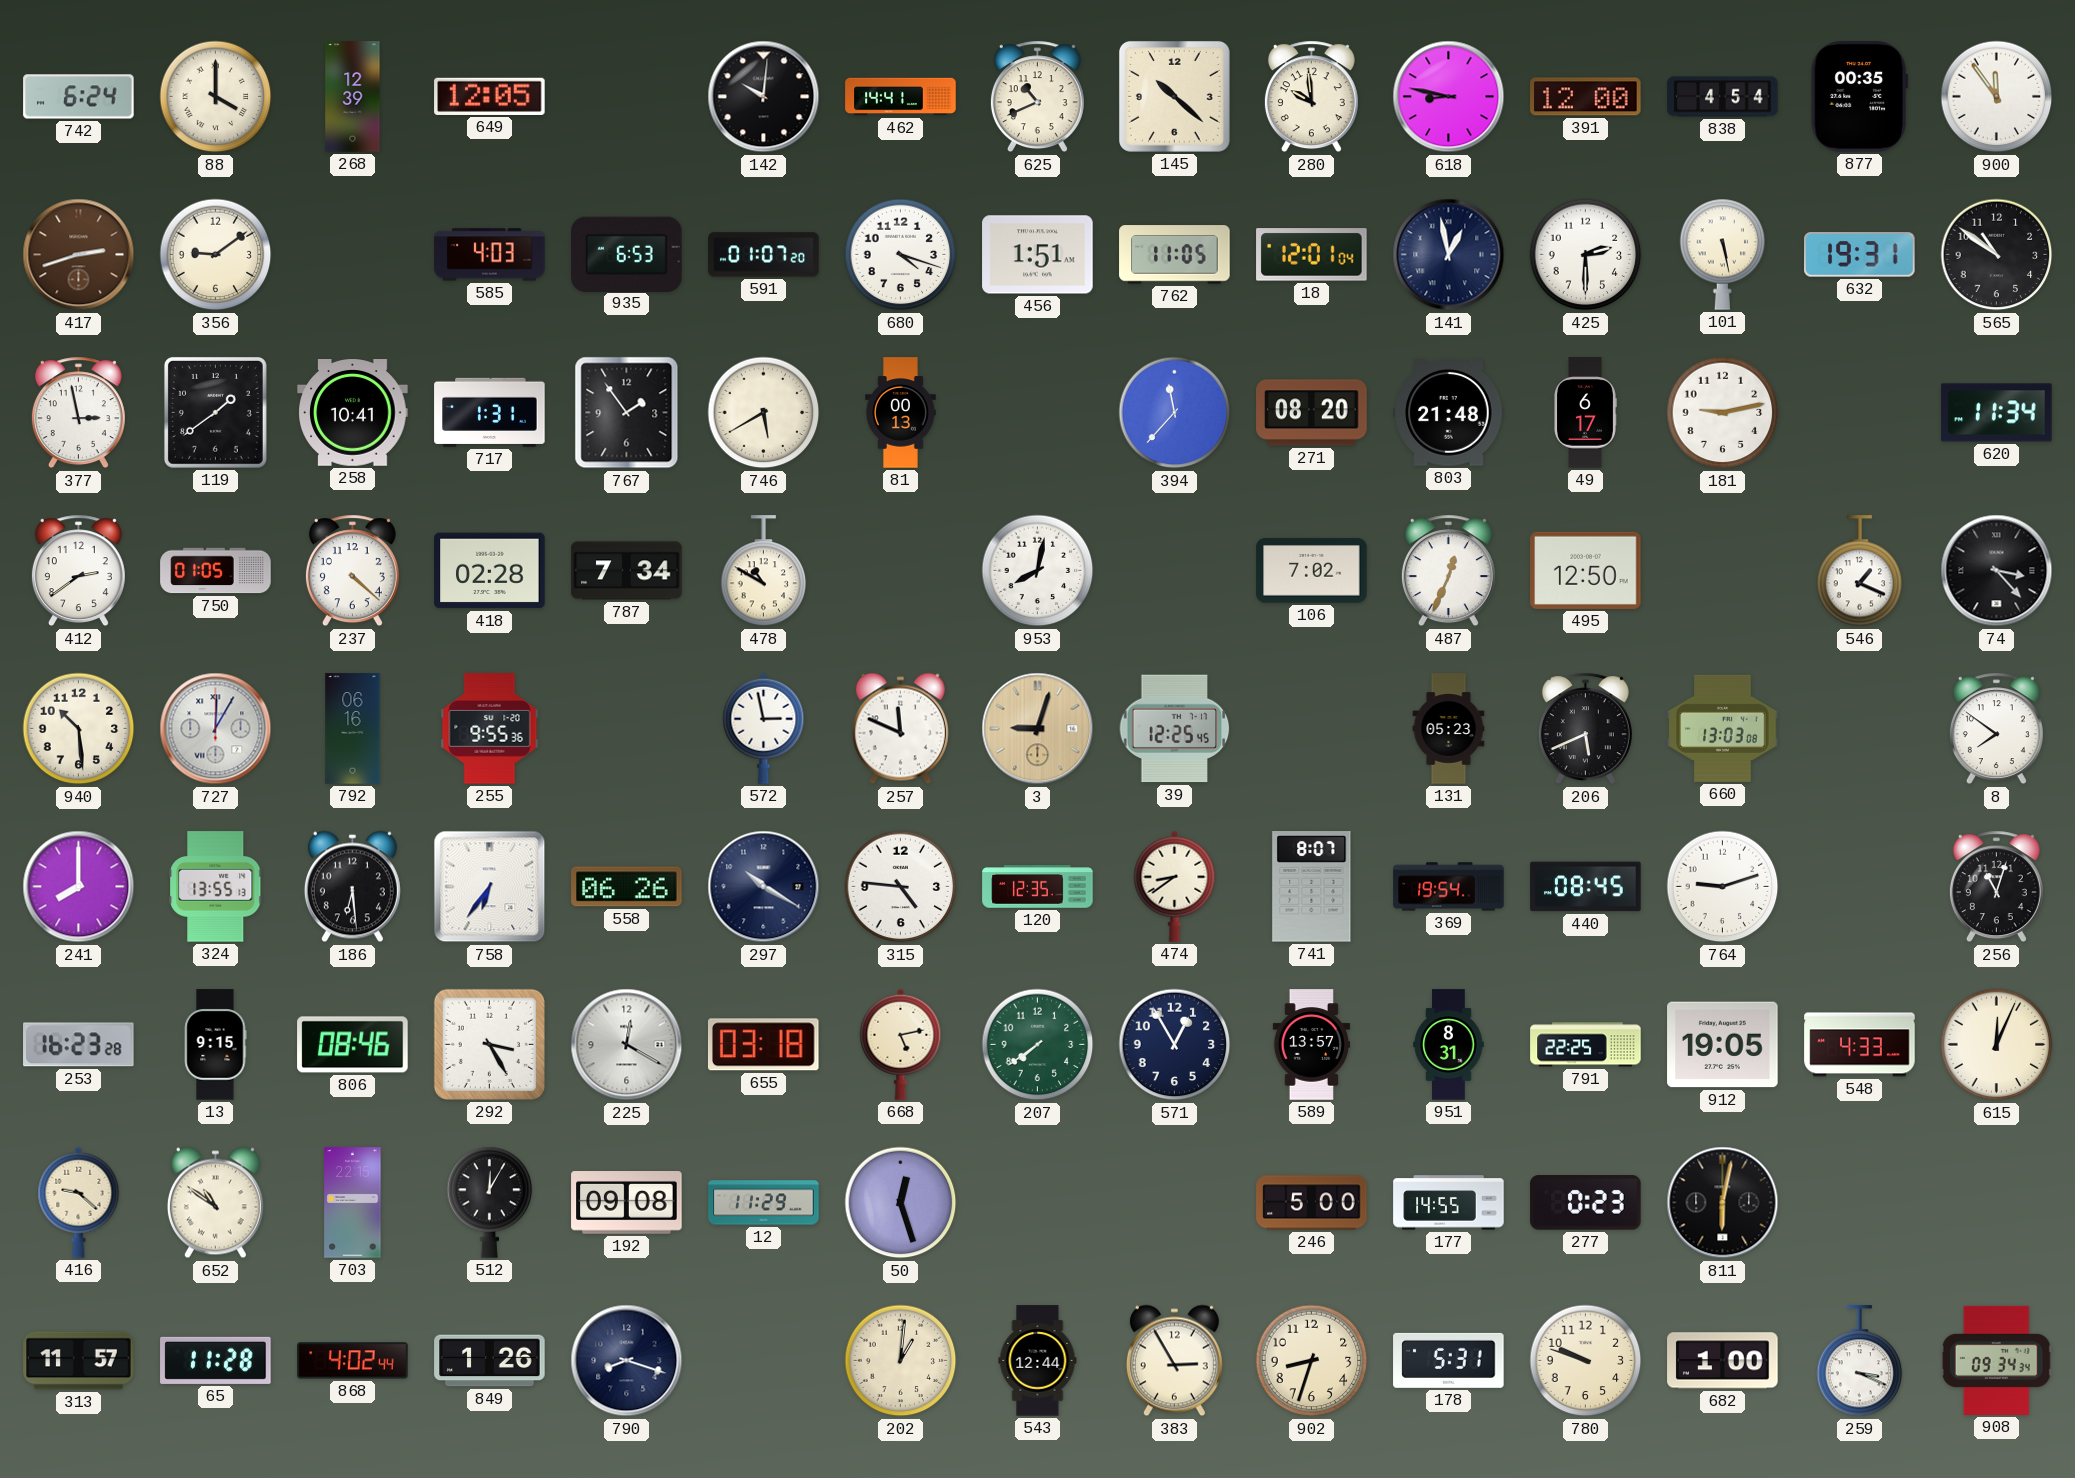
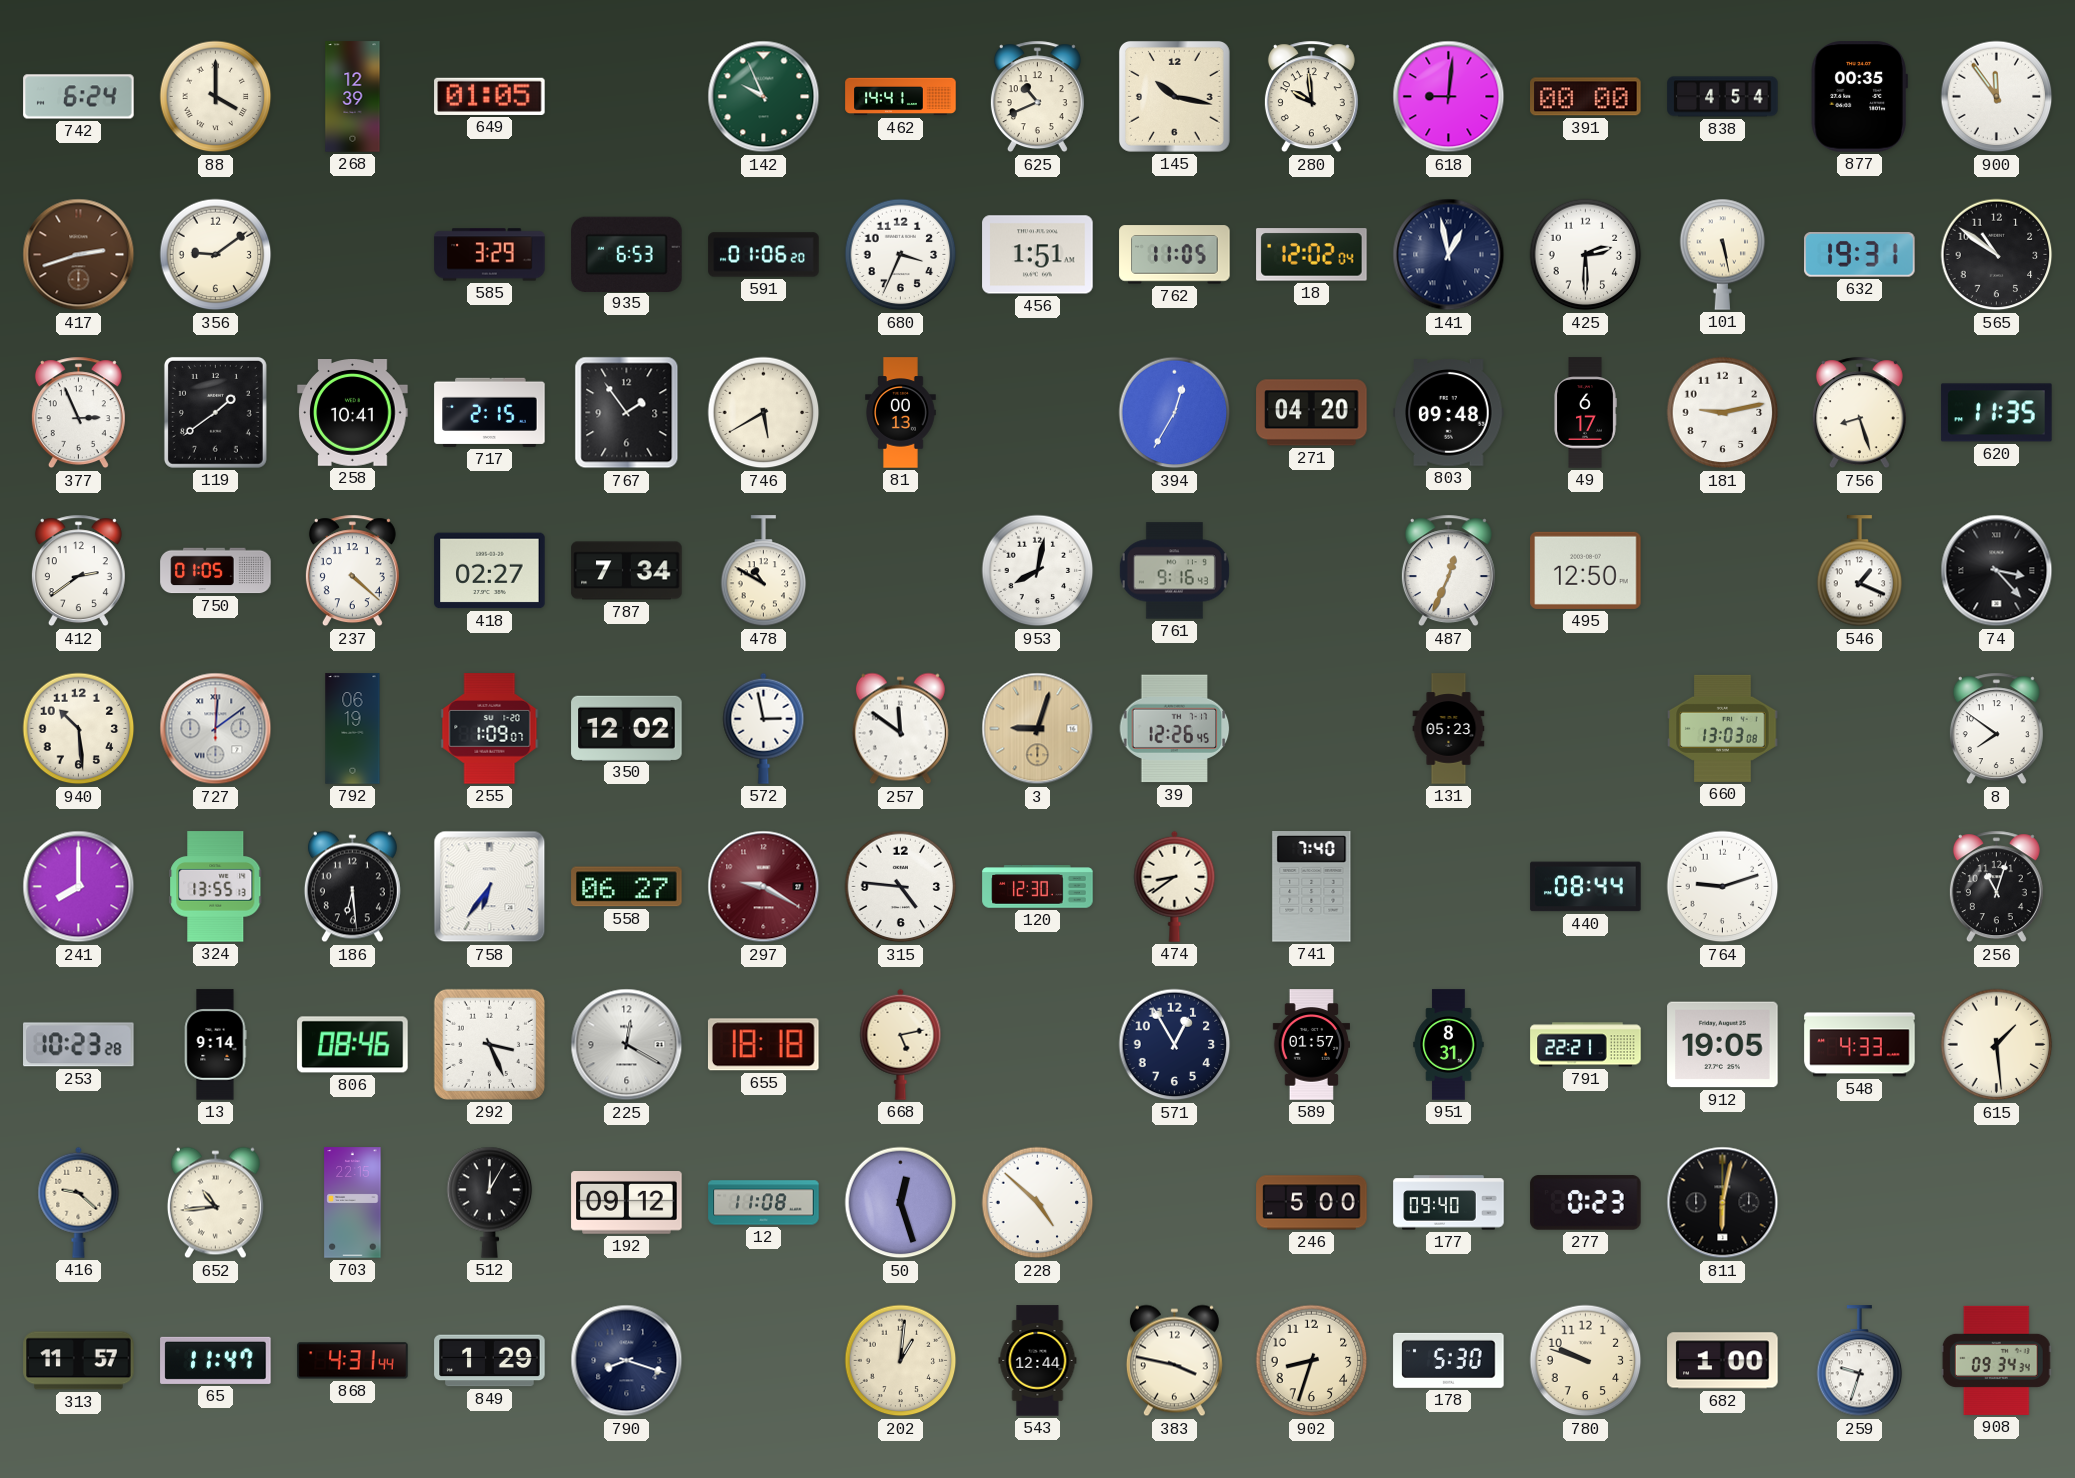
649: 12:05 -> 01:05
142: 10:01 -> 9:56
142 dial: black -> green
145: 10:22 -> 10:17
618: 8:47 -> 9:01
391: 12:00 -> 00:00
585: 4:03 -> 3:29
591: 01:07 -> 01:06
680: 4:18 -> 3:34
18: 12:01 -> 12:02
377: 2:58 -> 2:56
717: 1:31 -> 2:15
394: 11:37 -> 12:35
271: 08:20 -> 04:20
803: 21:48 -> 09:48
756: none -> 8:27
620: 11:34 -> 11:35
418: 02:28 -> 02:27
761: none -> 9:16
106: 7:02 -> none
727: 12:05 -> 12:09
792: 06:16 -> 06:19
255: 9:55 -> 1:09
350: none -> 12:02
257: 11:49 -> 11:51
39: 12:25 -> 12:26
206: 5:41 -> none
558: 06:26 -> 06:27
297: 10:20 -> 9:20
297 dial: navy -> burgundy
120: 12:35 -> 12:30
741: 8:07 -> 7:40
369: 19:54 -> none
440: 08:45 -> 08:44
253: 16:23 -> 10:23
13: 9:15 -> 9:14
292: 3:25 -> 3:26
655: 03:18 -> 18:18
207: 7:39 -> none
589: 13:57 -> 01:57
791: 22:25 -> 22:21
615: 12:04 -> 1:29
652: 10:51 -> 10:44
192: 09:08 -> 09:12
12: 11:29 -> 11:08
228: none -> 4:52
177: 14:55 -> 09:40
65: 11:28 -> 11:47
868: 4:02 -> 4:31
849: 1:26 -> 1:29
383: 2:55 -> 3:47
178: 5:31 -> 5:30
259: 3:19 -> 9:33
